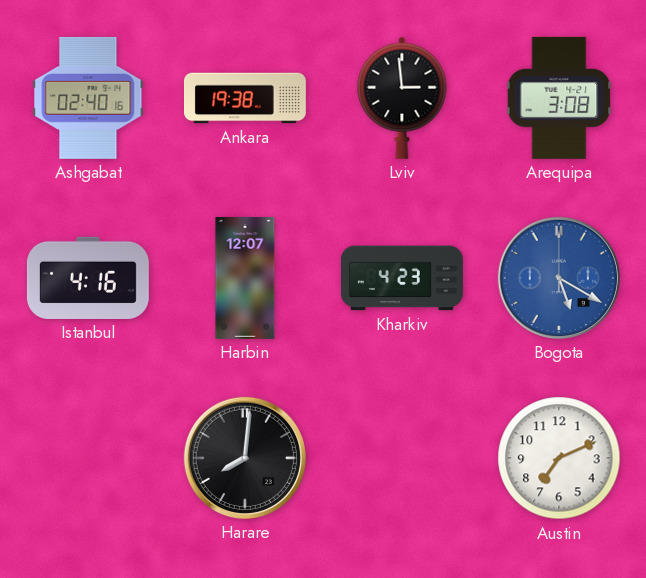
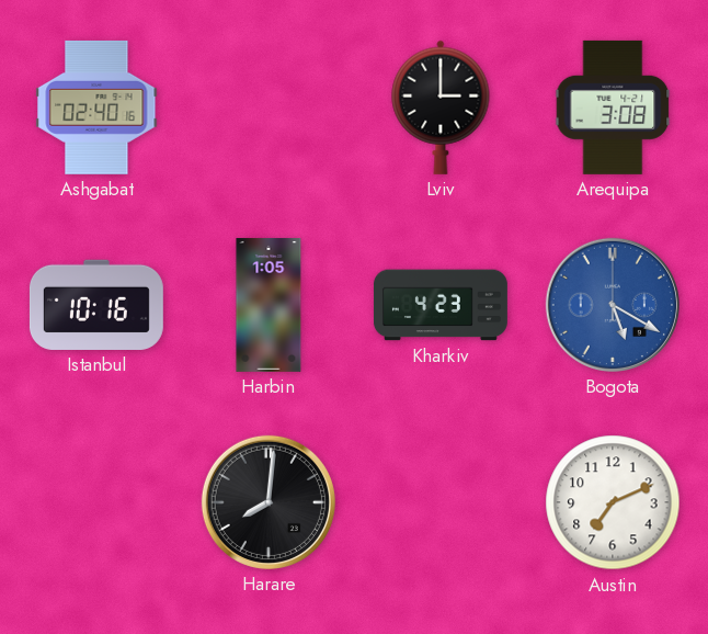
Ankara: 19:38 -> none
Lviv: 2:59 -> 3:00
Istanbul: 4:16 -> 10:16
Harbin: 12:07 -> 1:05
